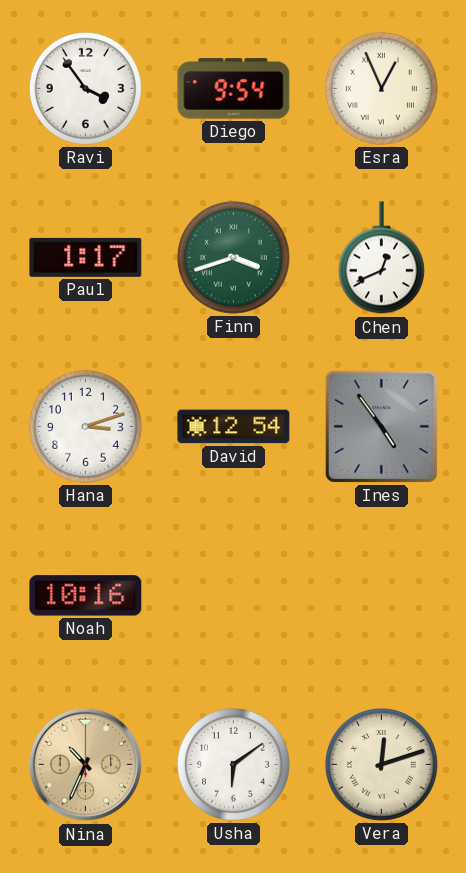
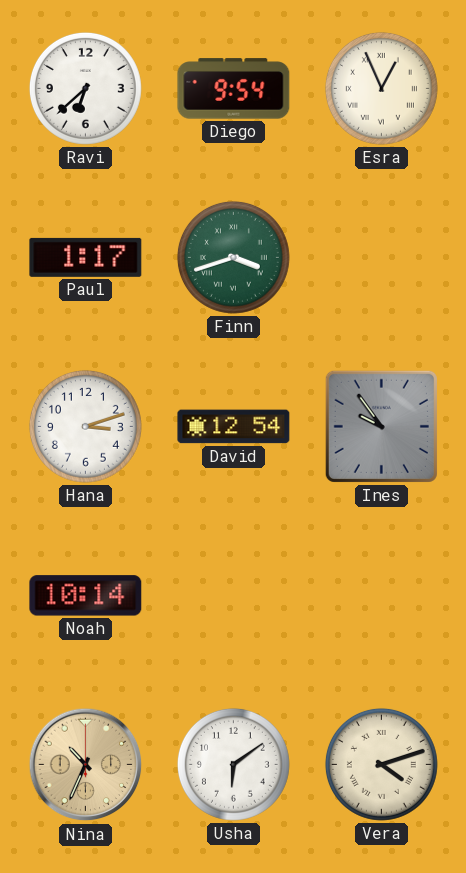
Ravi: 3:54 -> 6:38
Chen: 12:41 -> none
Ines: 4:54 -> 9:54
Noah: 10:16 -> 10:14
Vera: 12:12 -> 4:12
